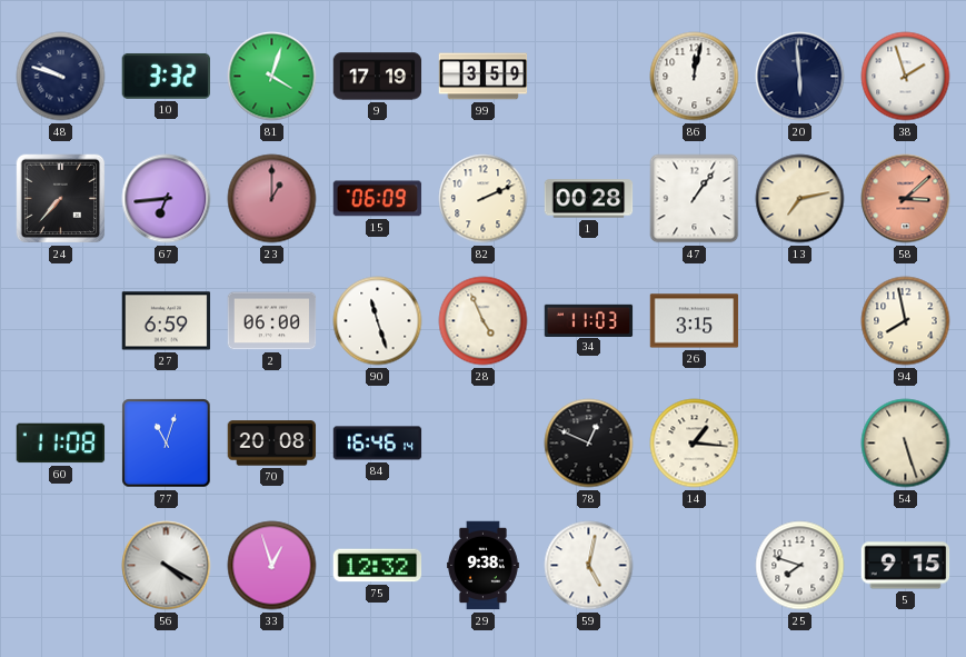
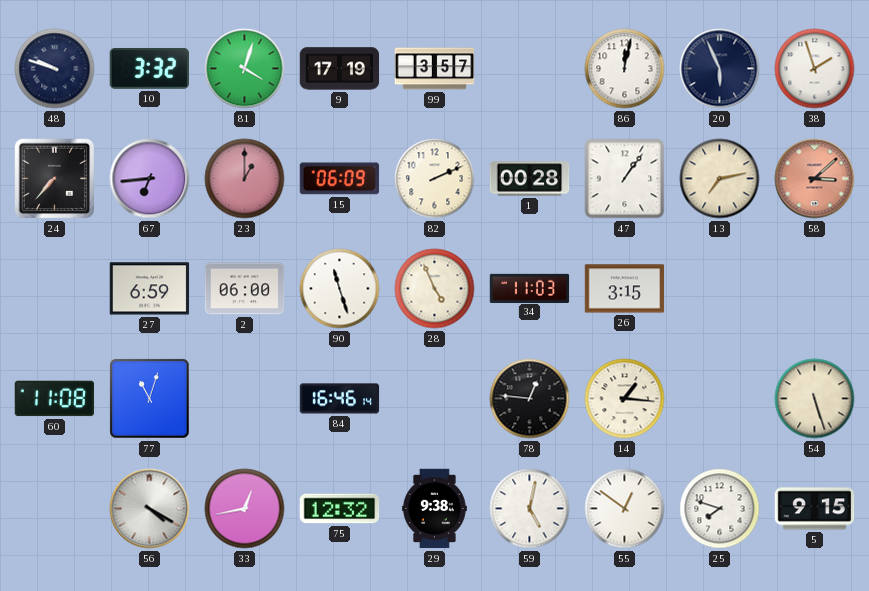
99: 3:59 -> 3:57
20: 5:59 -> 5:56
94: 7:58 -> none
70: 20:08 -> none
78: 12:49 -> 12:46
33: 12:57 -> 12:43
55: none -> 12:51
